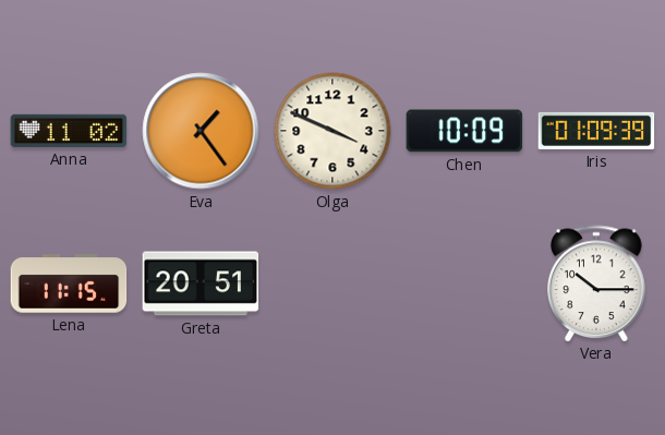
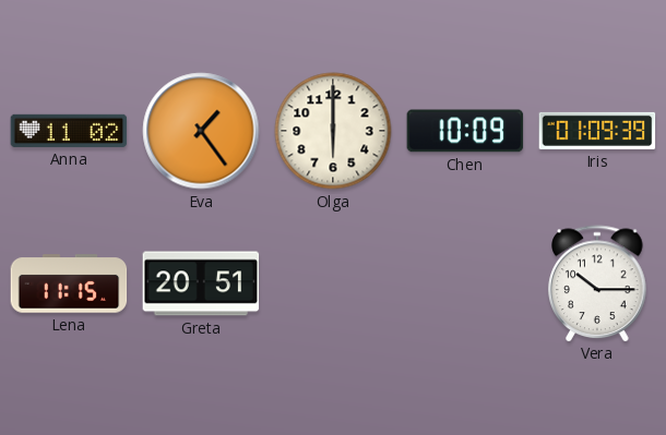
Olga: 3:49 -> 6:00
